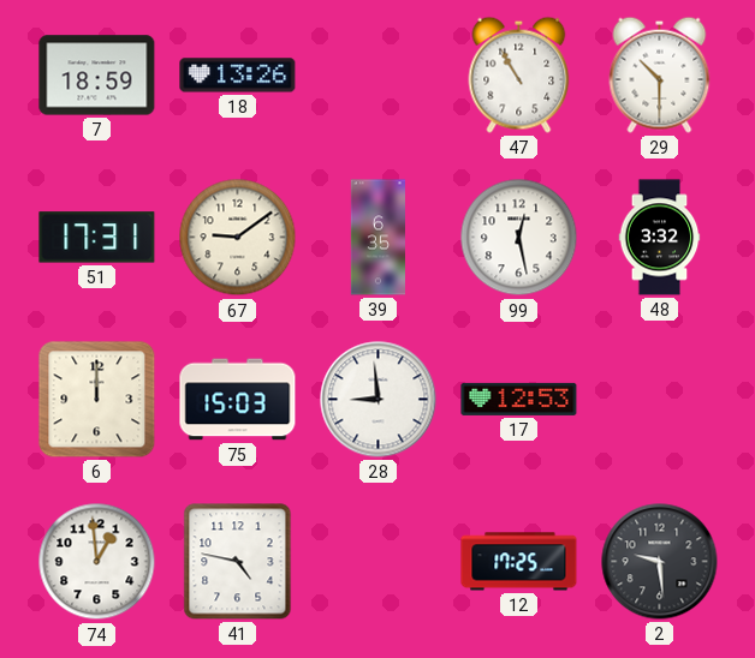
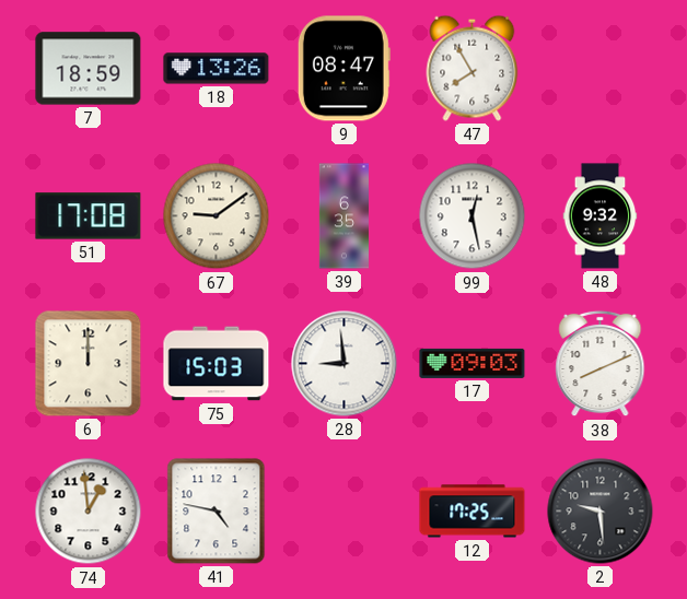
9: none -> 08:47
47: 10:55 -> 7:55
29: 10:30 -> none
51: 17:31 -> 17:08
48: 3:32 -> 9:32
17: 12:53 -> 09:03
38: none -> 8:11
